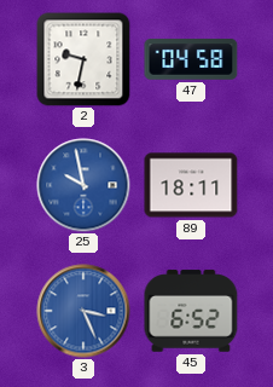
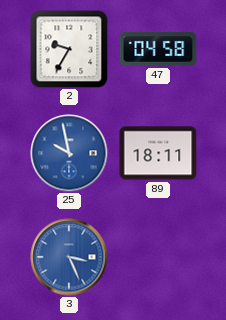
2: 9:32 -> 9:35
45: 6:52 -> none
